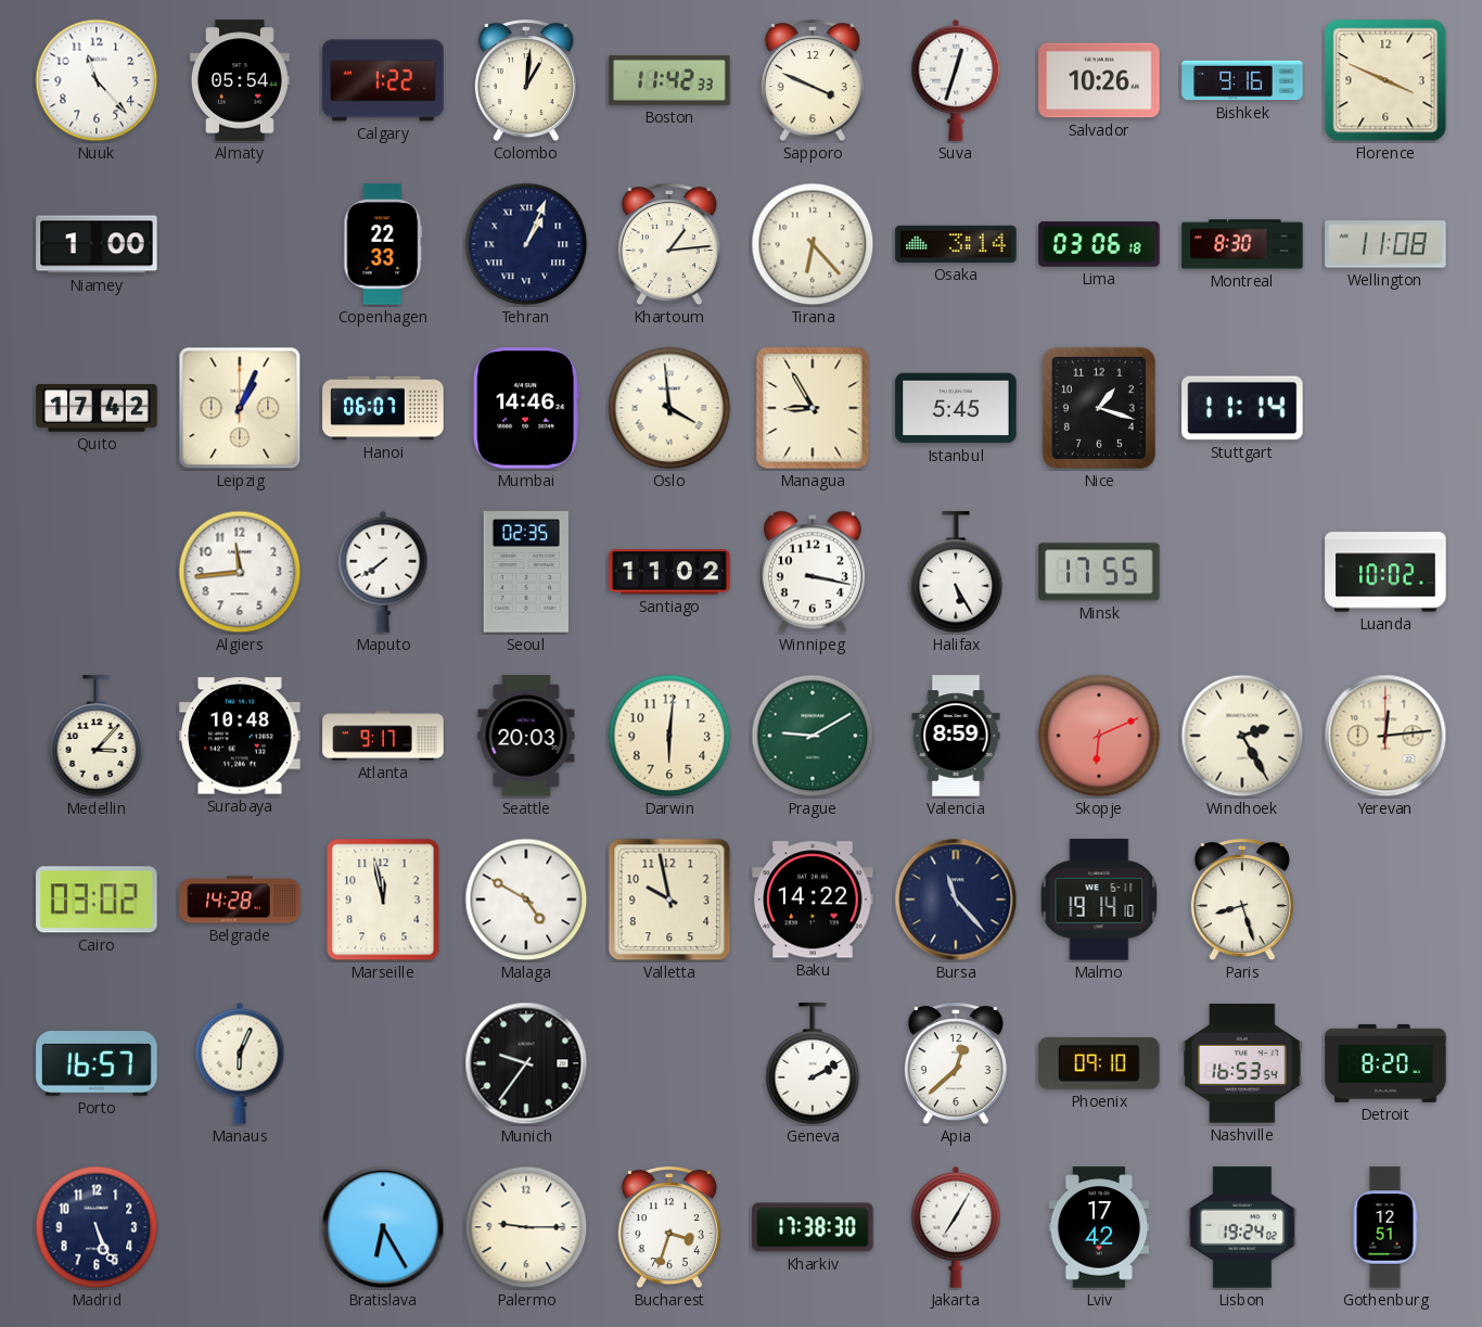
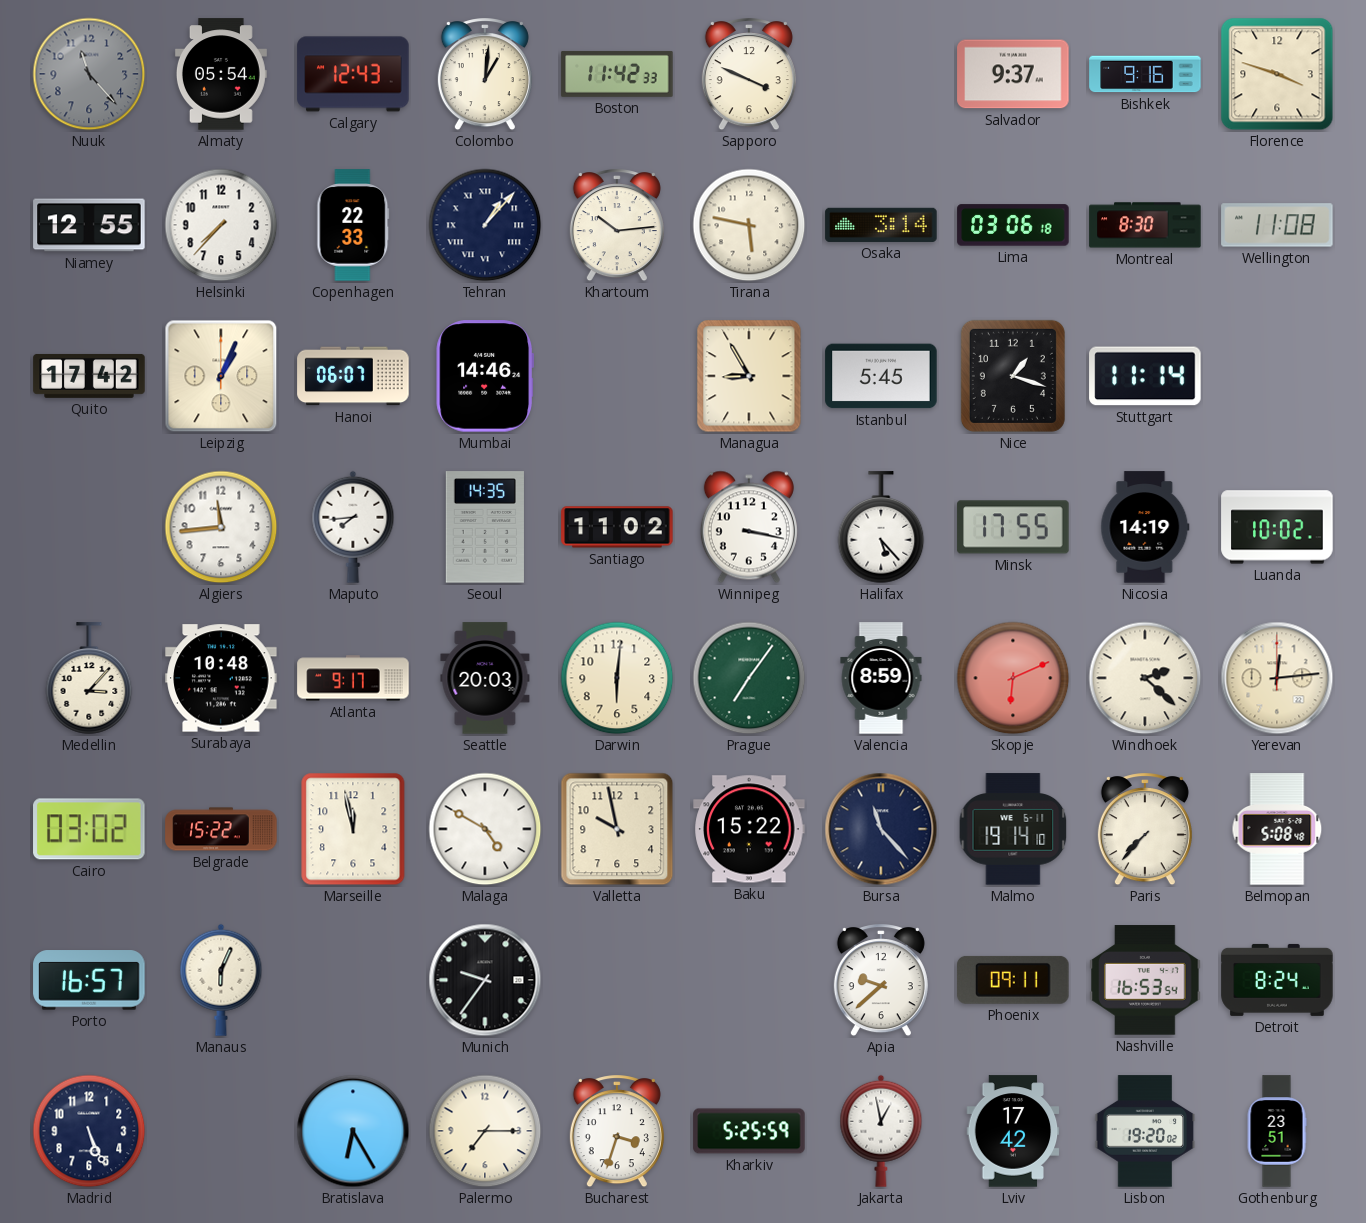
Nuuk dial: white -> grey
Calgary: 1:22 -> 12:43
Suva: 12:33 -> none
Salvador: 10:26 -> 9:37
Florence: 3:49 -> 3:48
Niamey: 1:00 -> 12:55
Helsinki: none -> 7:37
Tehran: 1:04 -> 1:07
Khartoum: 1:14 -> 10:14
Tirana: 6:23 -> 5:47
Oslo: 3:59 -> none
Maputo: 7:39 -> 7:44
Seoul: 02:35 -> 14:35
Halifax: 5:25 -> 5:23
Nicosia: none -> 14:19
Prague: 9:10 -> 7:06
Windhoek: 2:25 -> 2:22
Belgrade: 14:28 -> 15:22
Baku: 14:22 -> 15:22
Paris: 8:27 -> 7:37
Belmopan: none -> 5:08
Geneva: 2:10 -> none
Apia: 12:38 -> 9:38
Phoenix: 09:10 -> 09:11
Detroit: 8:20 -> 8:24
Palermo: 9:15 -> 7:15
Kharkiv: 17:38 -> 5:25
Jakarta: 7:05 -> 12:58
Lisbon: 19:24 -> 19:20
Gothenburg: 12:51 -> 23:51
